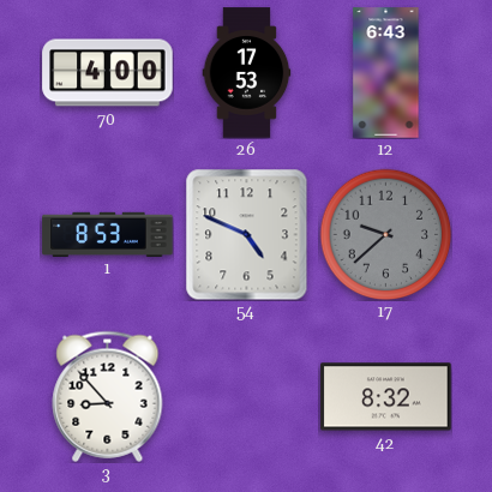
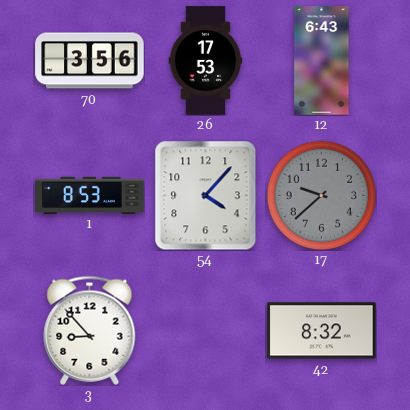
70: 4:00 -> 3:56
54: 4:49 -> 4:07
